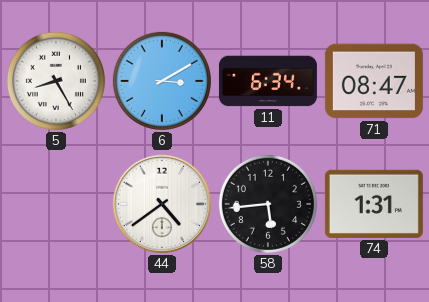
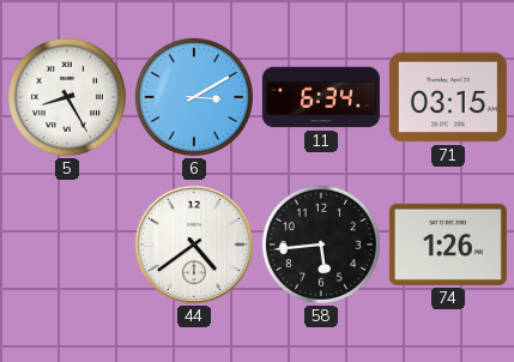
71: 08:47 -> 03:15
74: 1:31 -> 1:26
